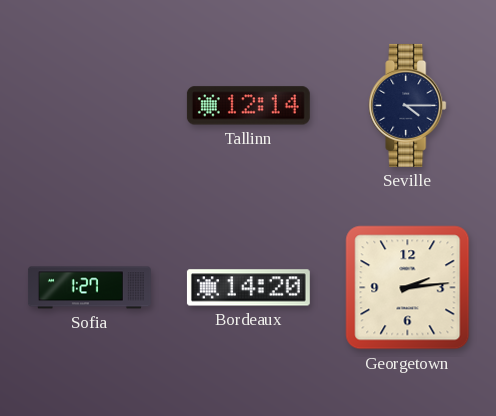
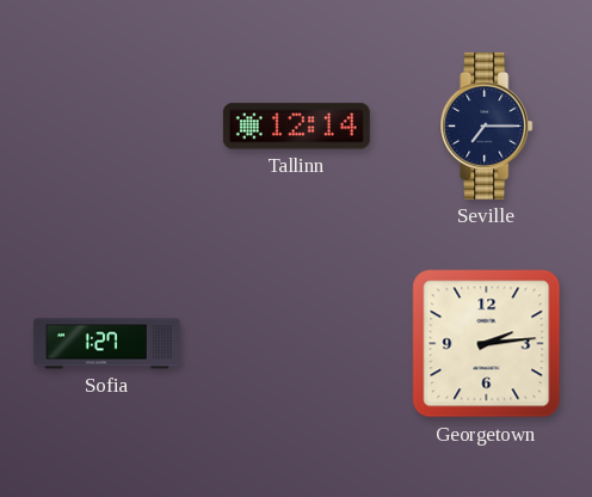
Seville: 4:15 -> 7:15
Bordeaux: 14:20 -> none
